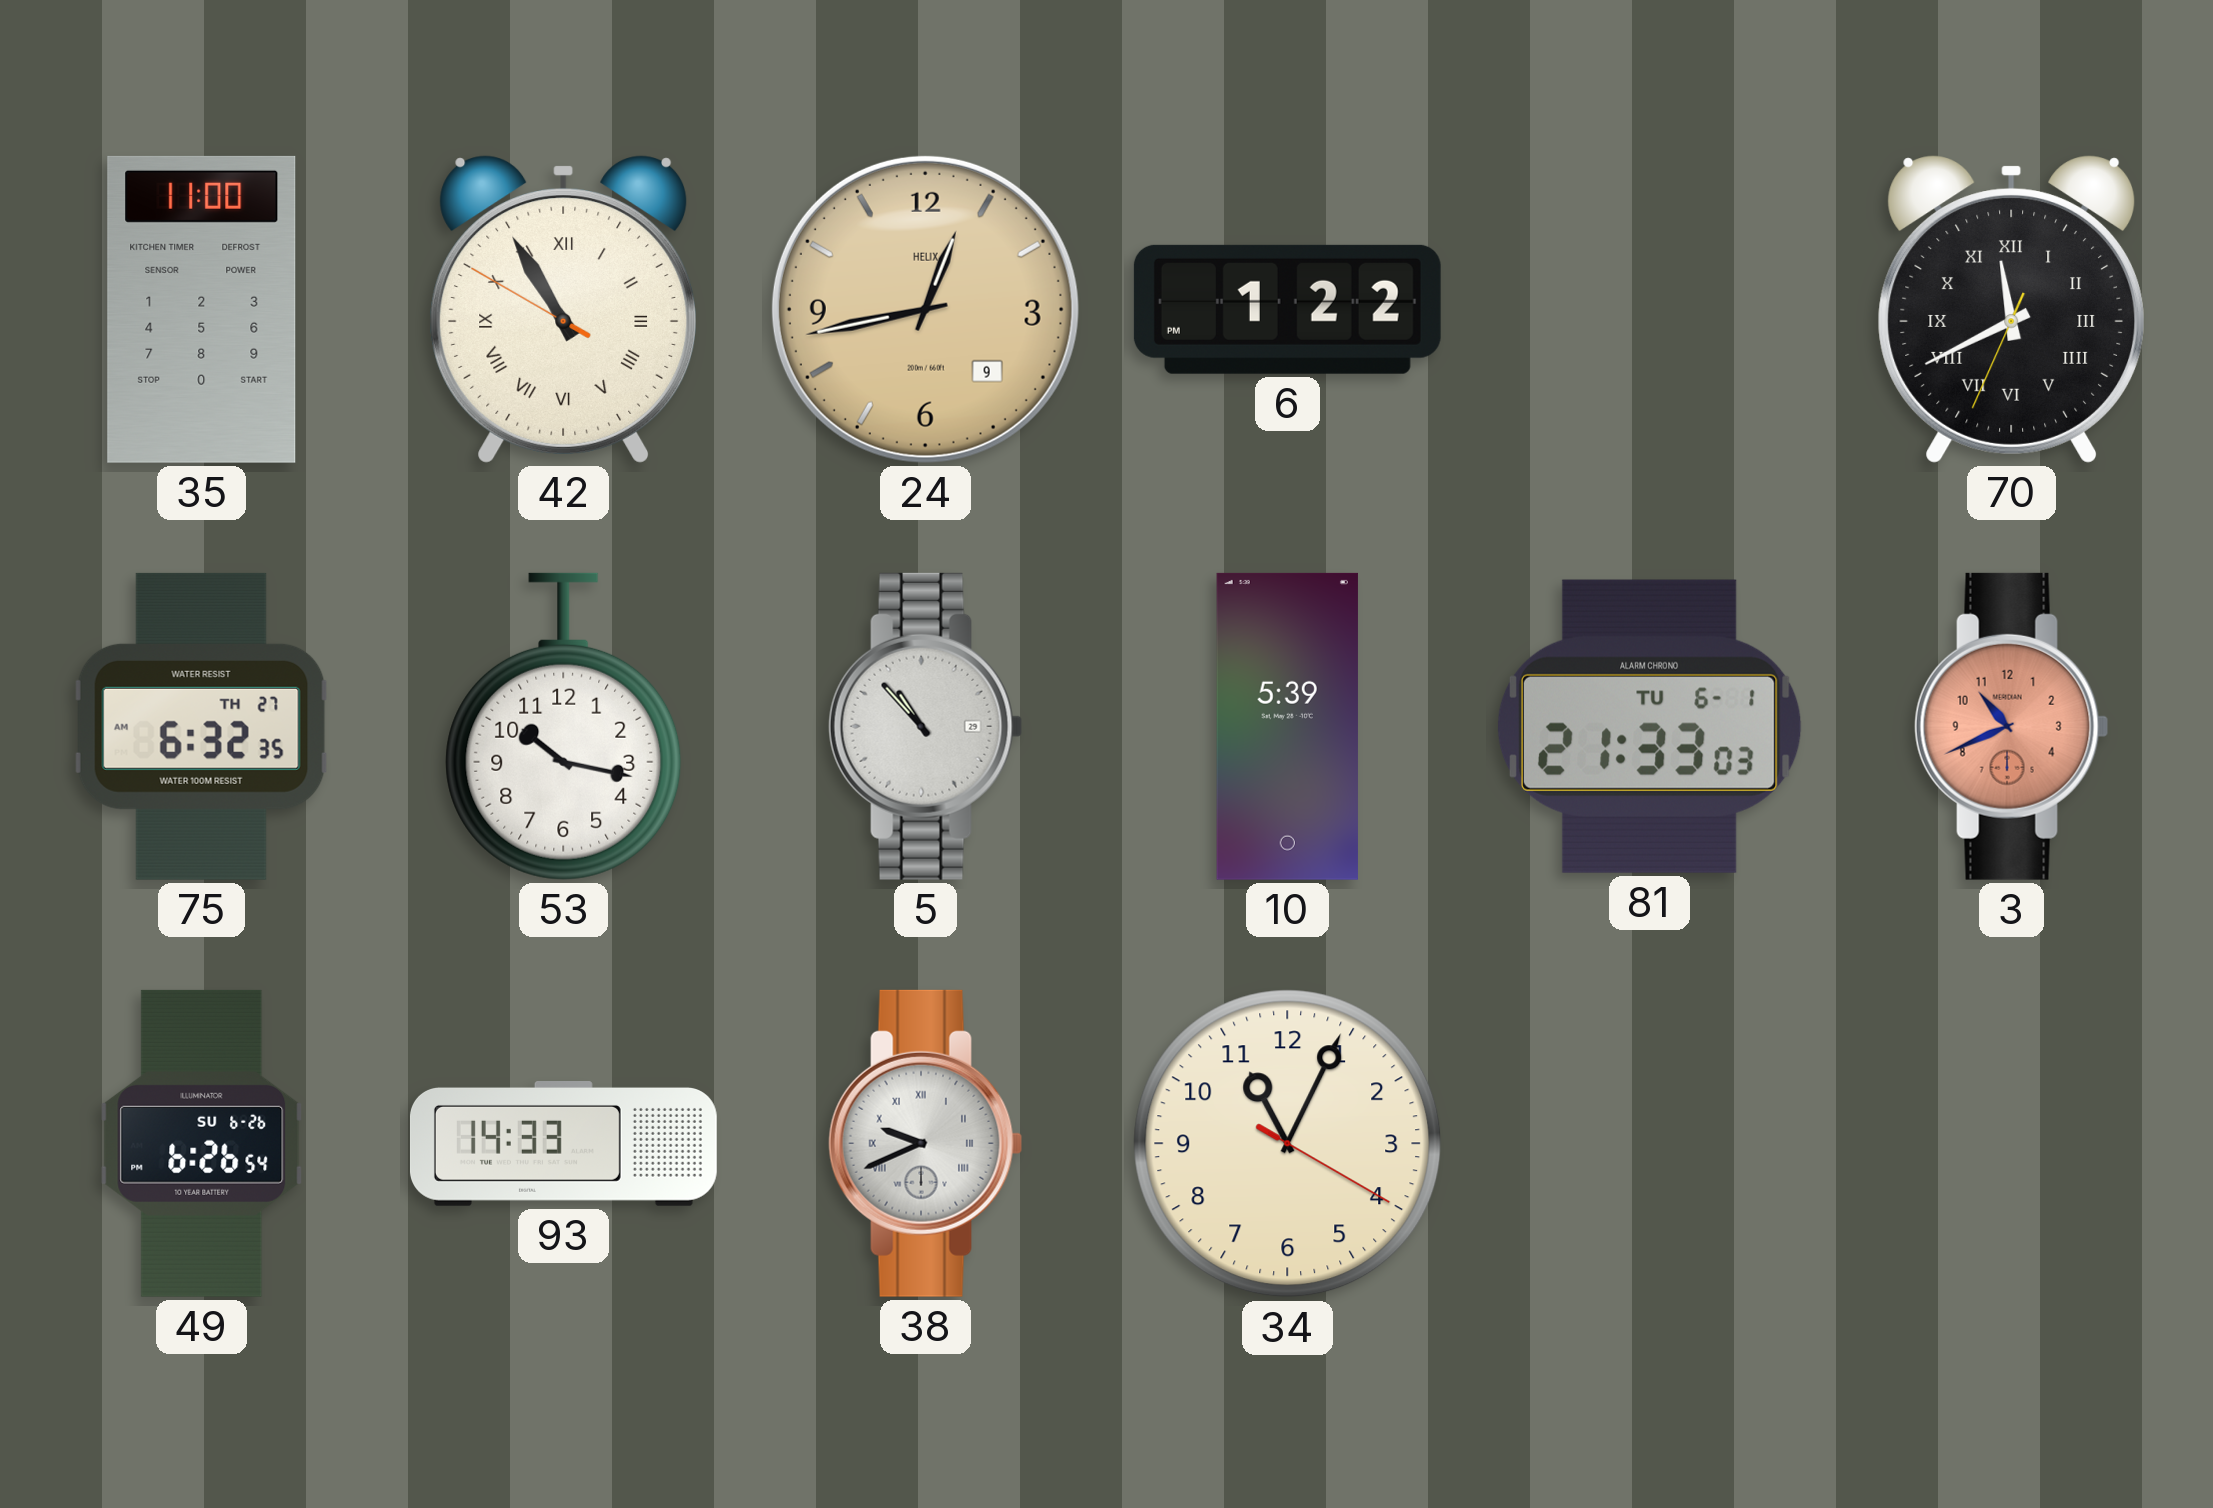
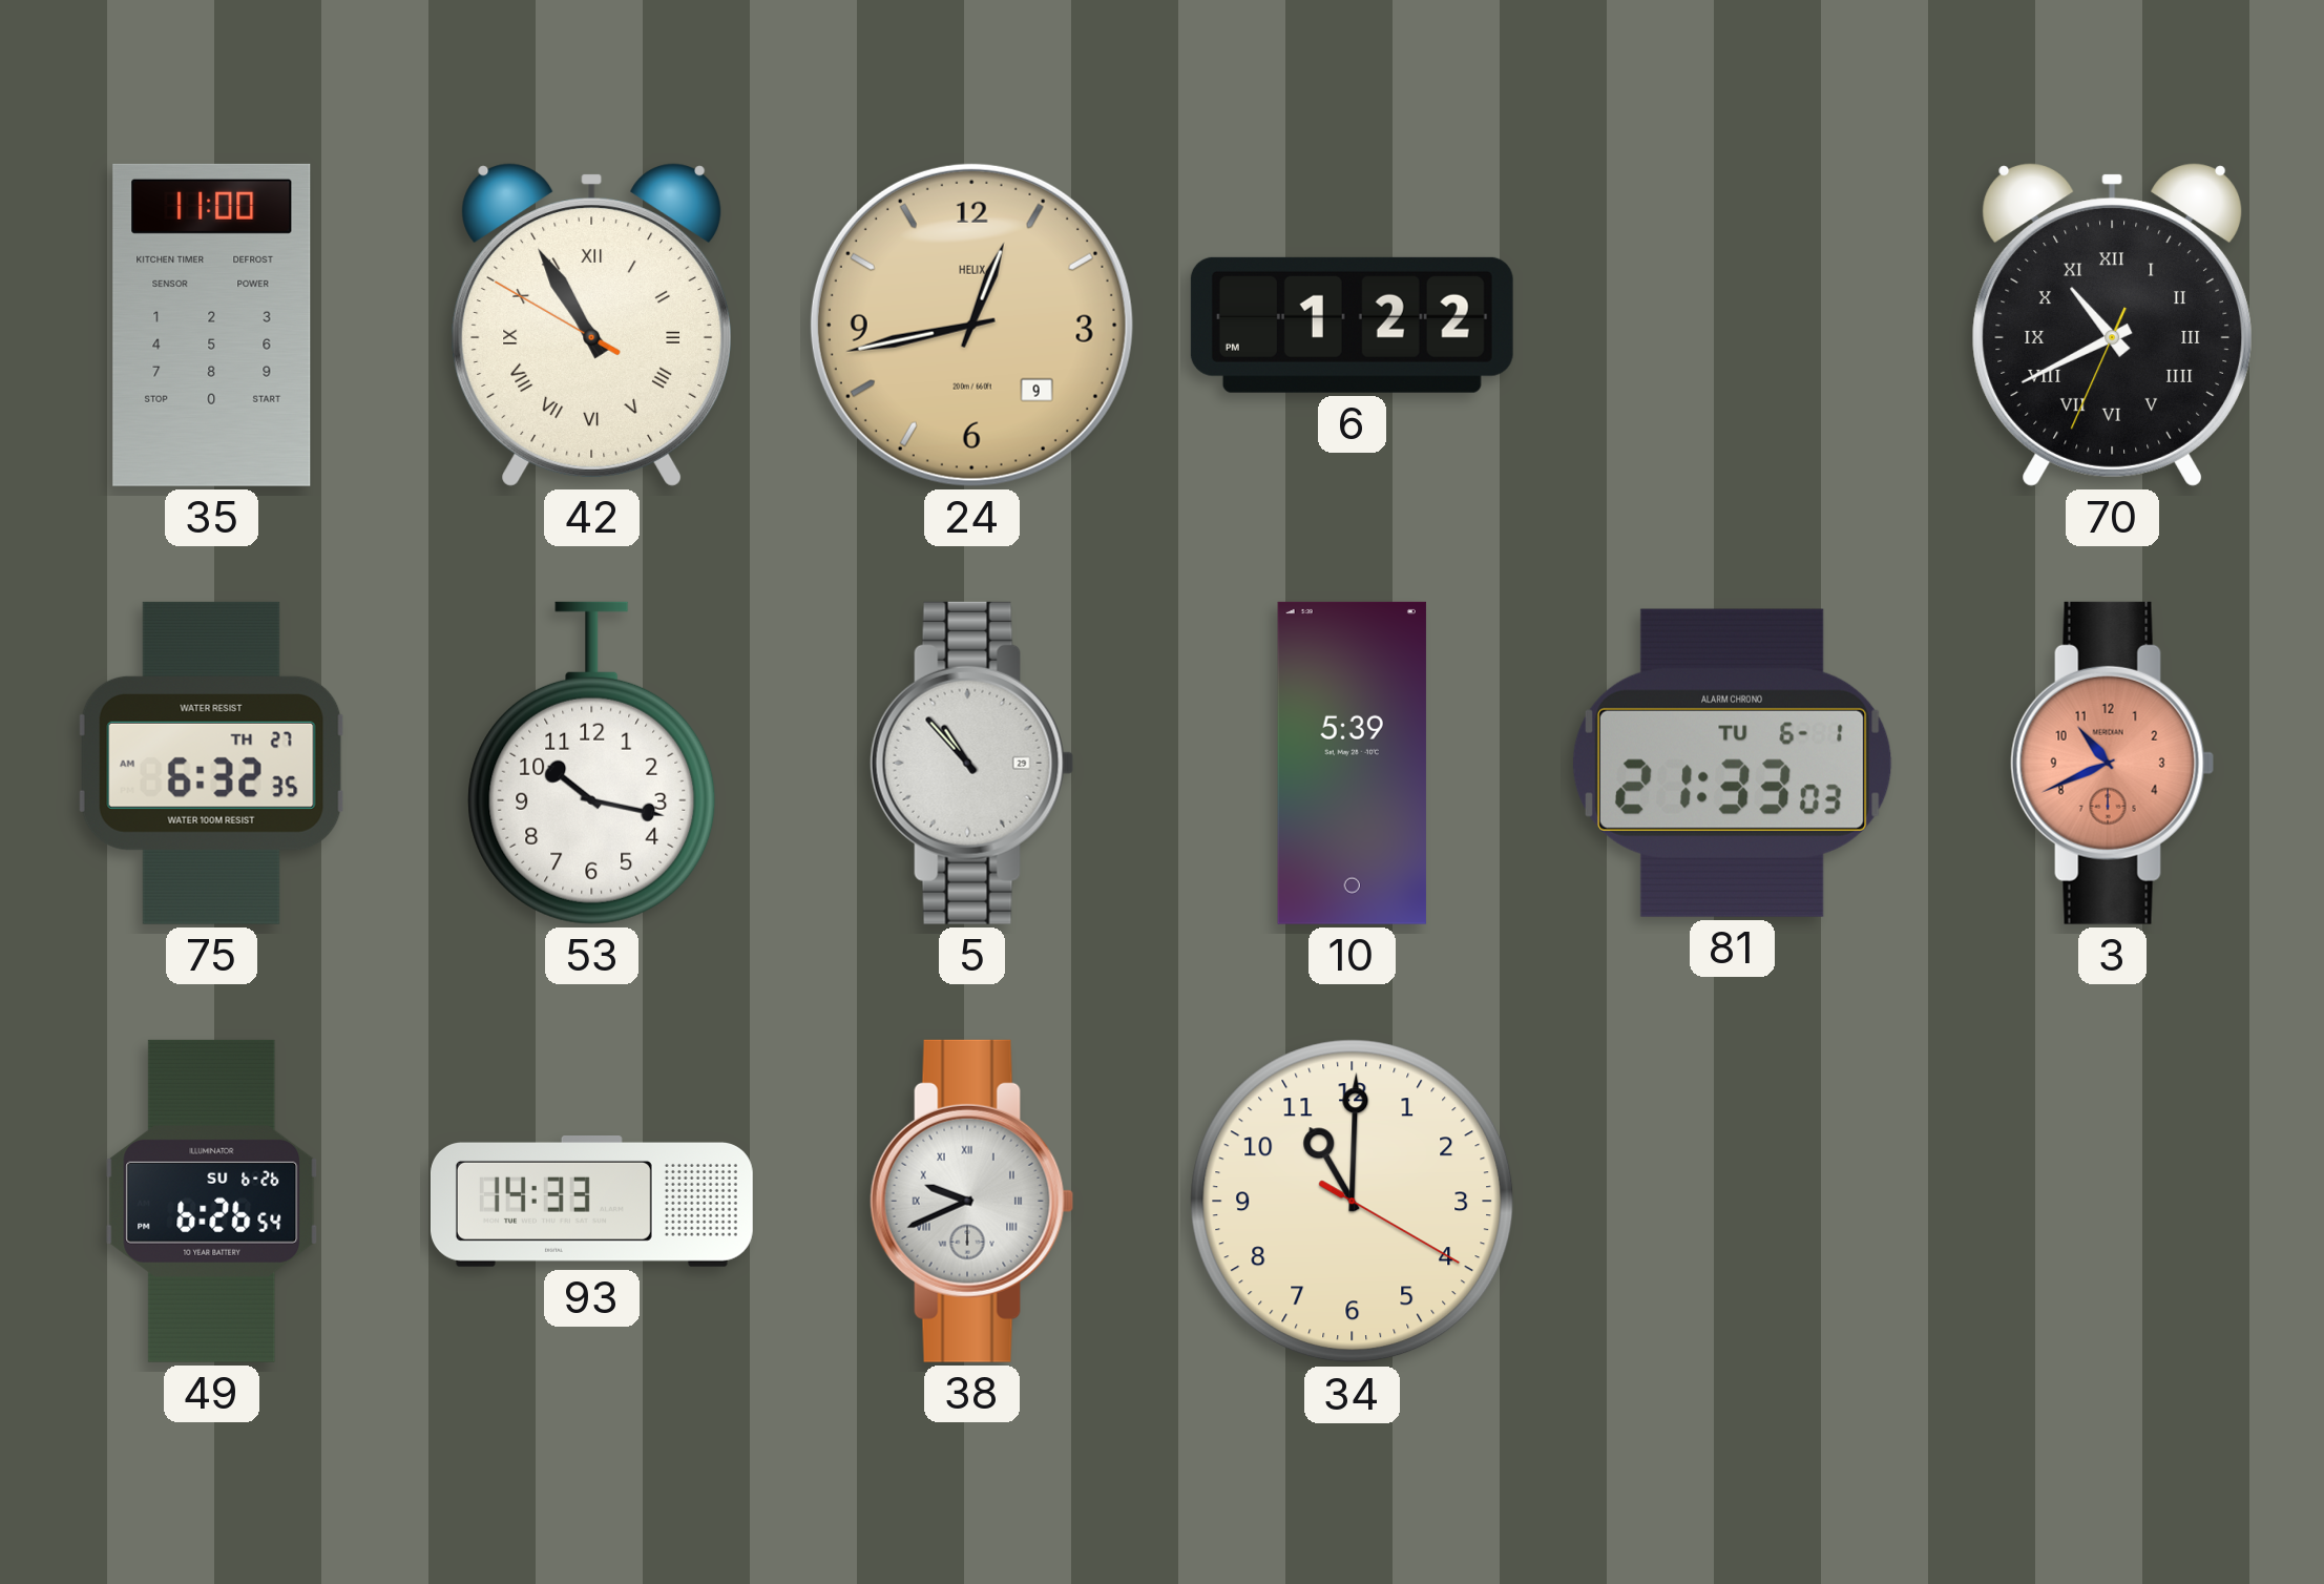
70: 11:40 -> 10:40
34: 11:04 -> 11:00
